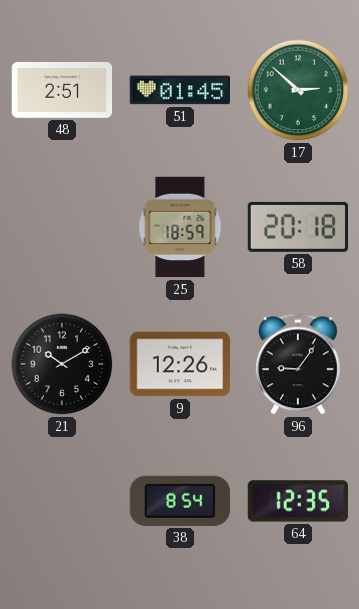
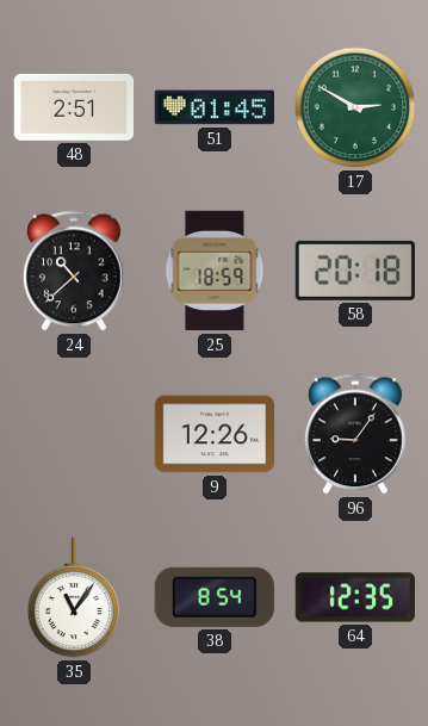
17: 2:52 -> 2:50
24: none -> 10:38
21: 10:10 -> none
35: none -> 11:06
